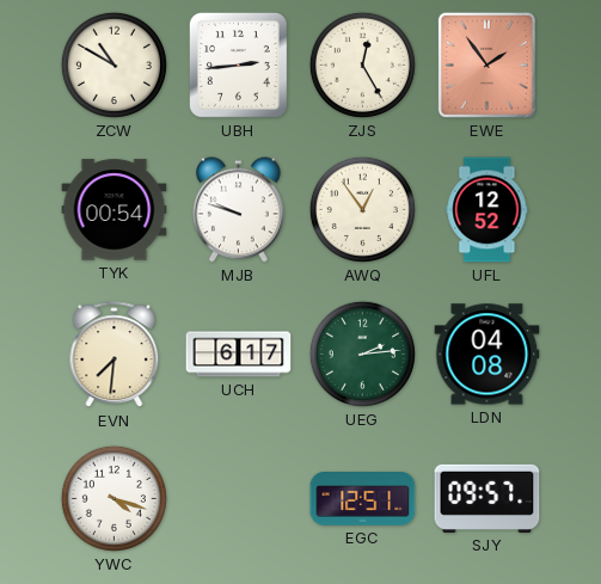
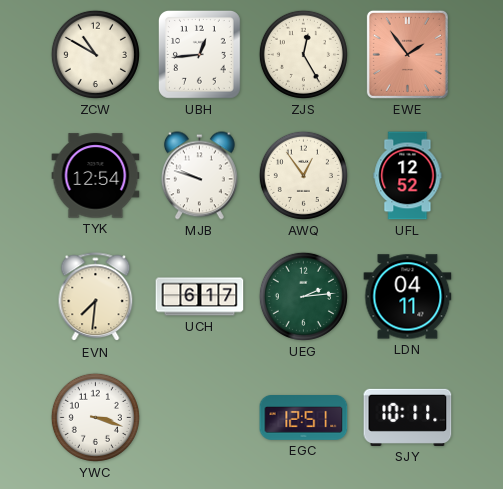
UBH: 2:44 -> 12:44
TYK: 00:54 -> 12:54
LDN: 04:08 -> 04:11
YWC: 4:18 -> 3:18
SJY: 09:57 -> 10:11
